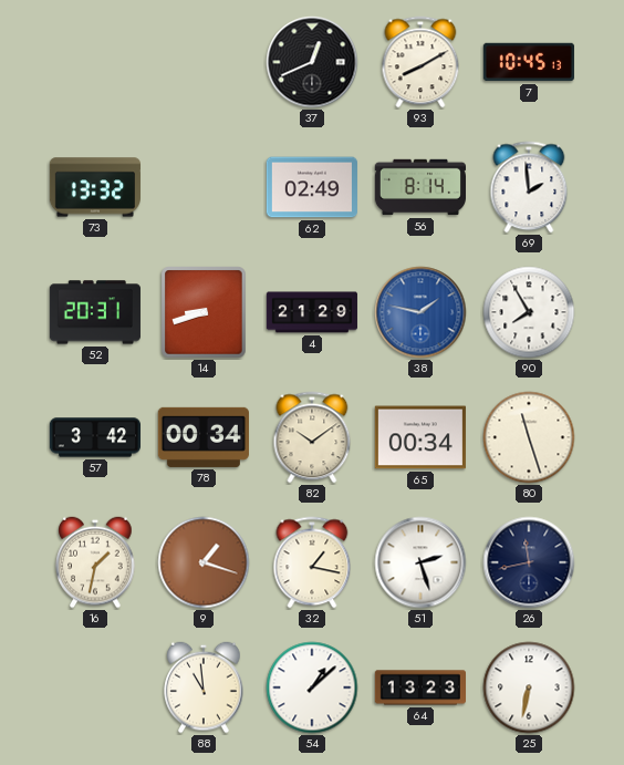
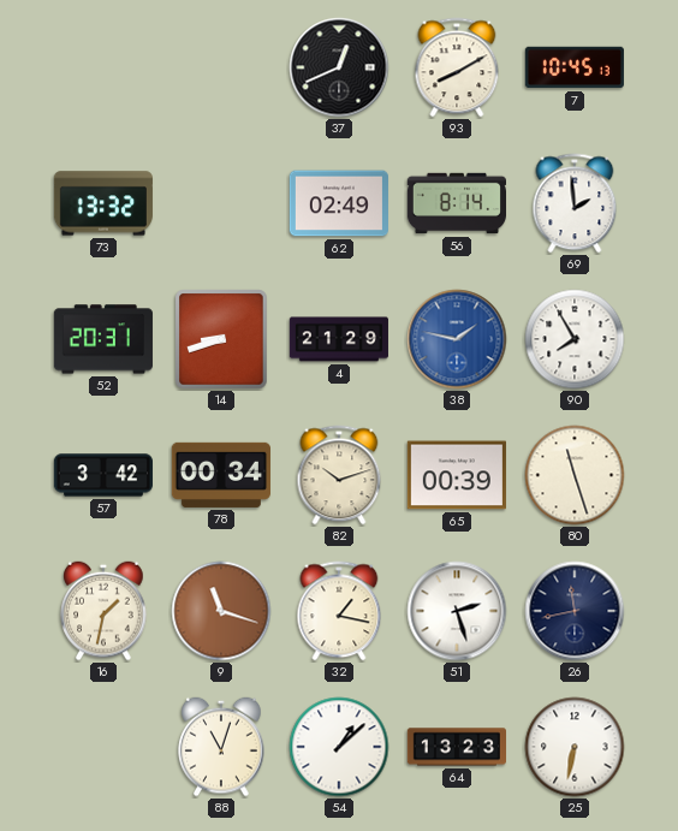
82: 10:09 -> 10:12
65: 00:34 -> 00:39
9: 1:18 -> 11:18
88: 10:59 -> 11:03
